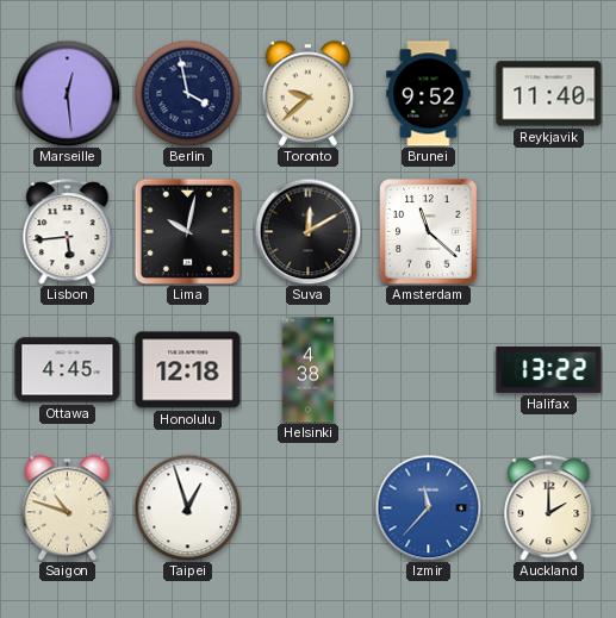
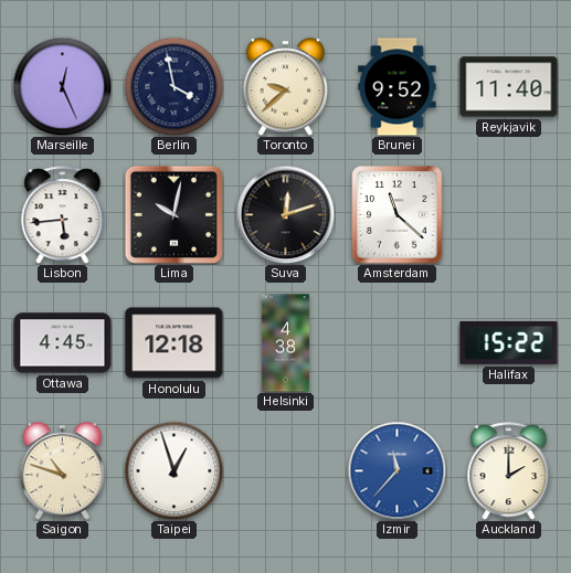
Marseille: 12:29 -> 12:26
Suva: 12:10 -> 12:12
Halifax: 13:22 -> 15:22
